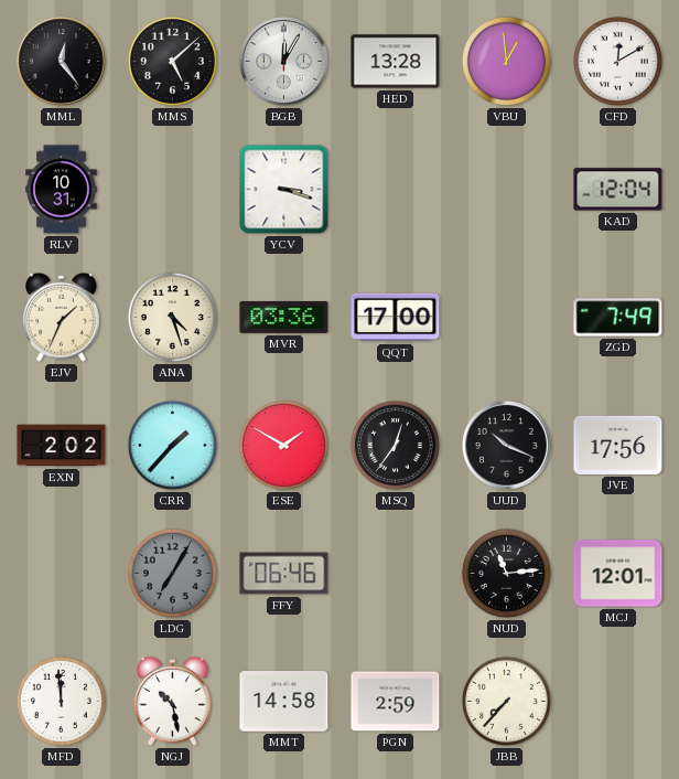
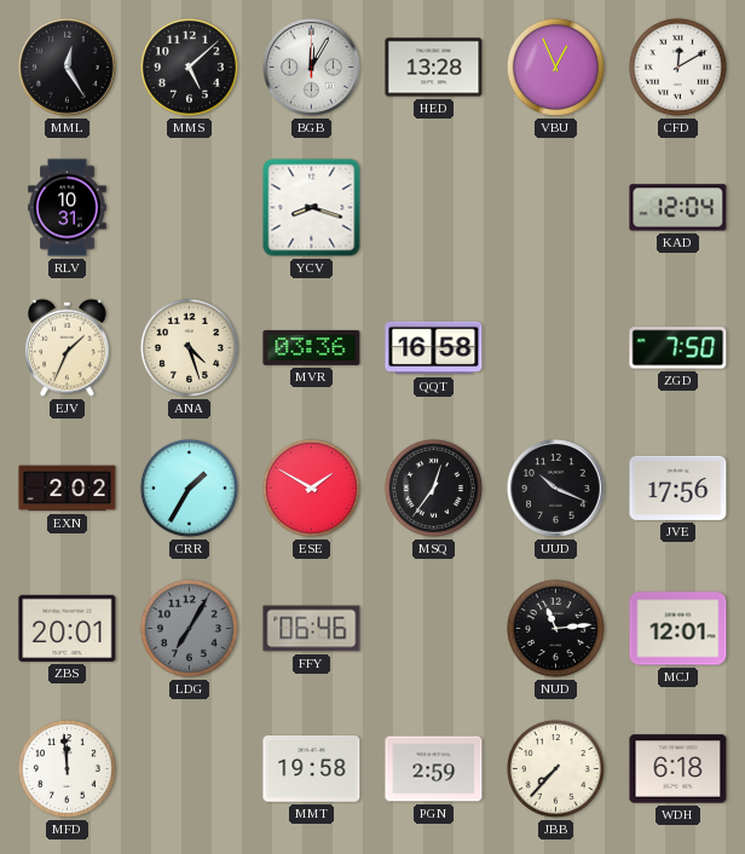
MML: 12:24 -> 12:25
VBU: 12:59 -> 12:56
YCV: 3:18 -> 8:18
QQT: 17:00 -> 16:58
ZGD: 7:49 -> 7:50
CRR: 1:37 -> 1:35
ZBS: none -> 20:01
NGJ: 10:28 -> none
MMT: 14:58 -> 19:58
WDH: none -> 6:18
